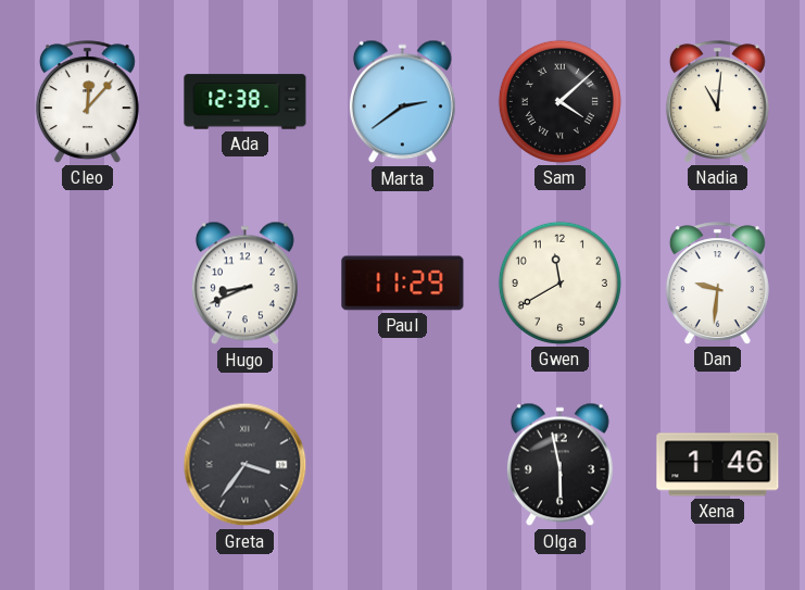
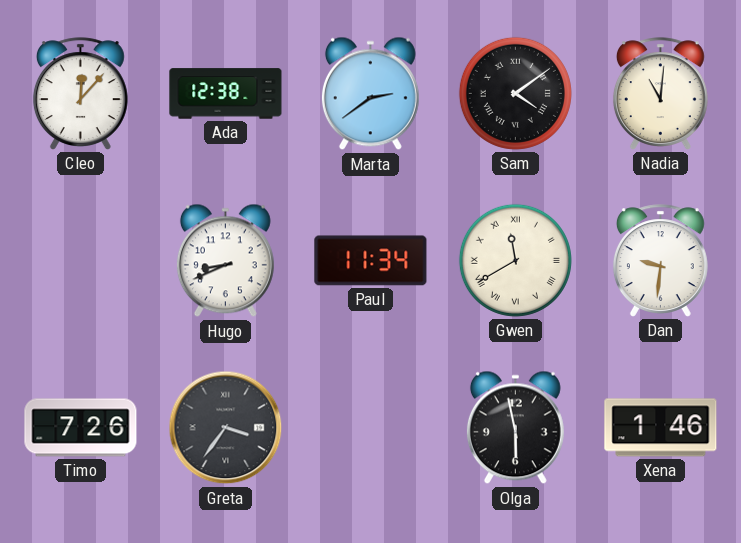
Sam: 4:08 -> 4:09
Paul: 11:29 -> 11:34
Gwen numerals: Arabic -> Roman
Timo: none -> 7:26
